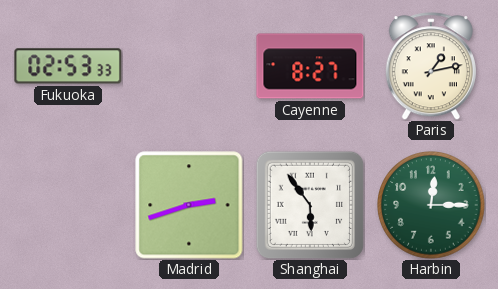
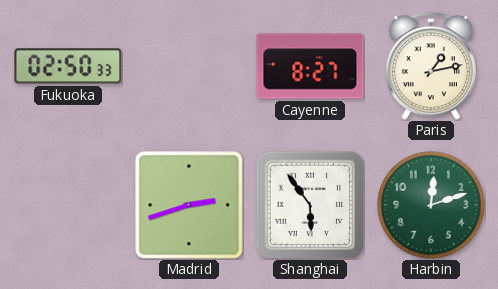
Fukuoka: 02:53 -> 02:50
Harbin: 12:15 -> 12:12
